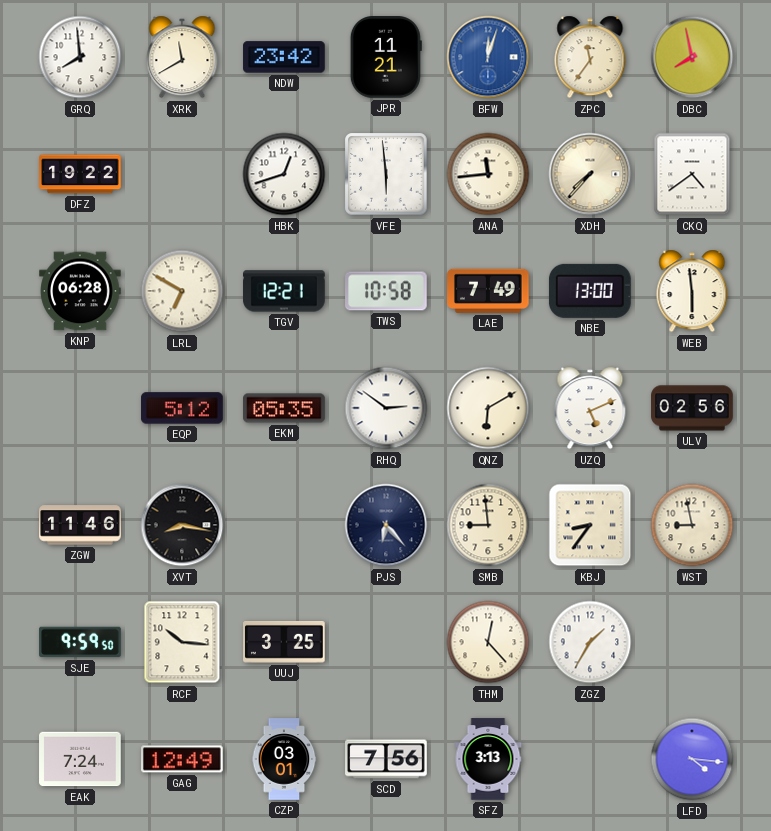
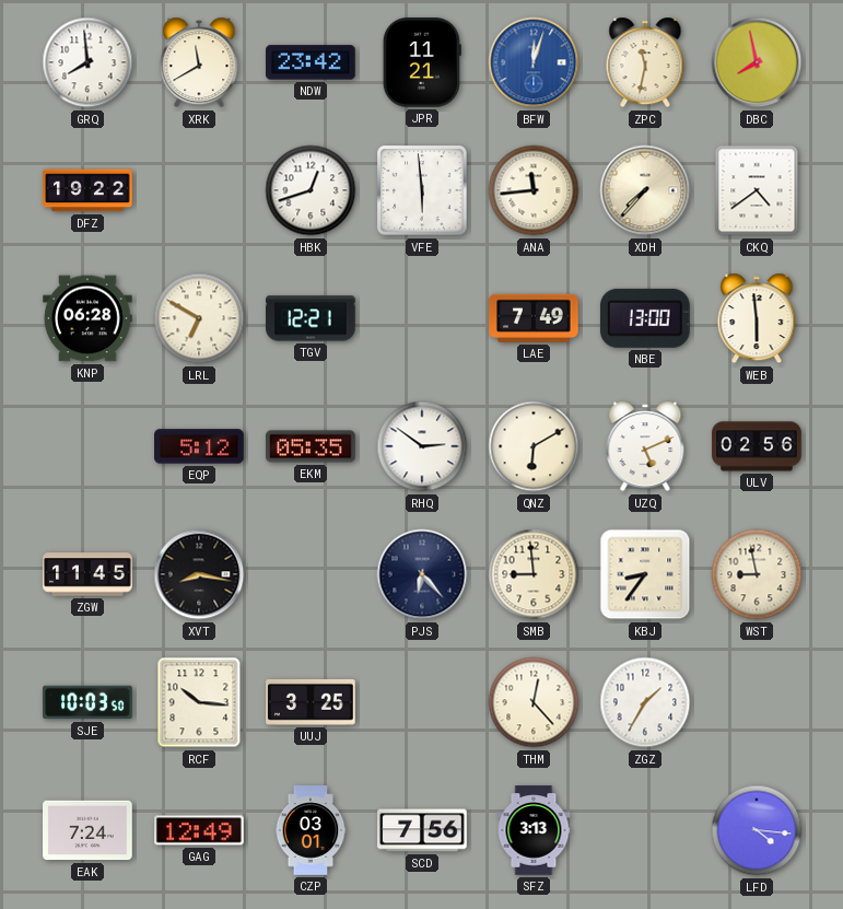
ZPC: 11:36 -> 11:32
TWS: 10:58 -> none
ZGW: 11:46 -> 11:45
SJE: 9:59 -> 10:03
